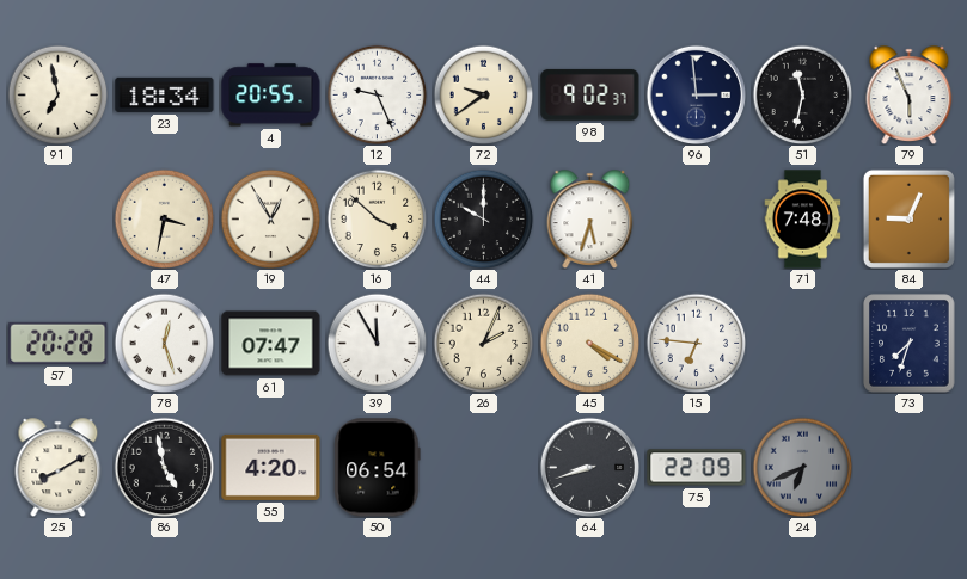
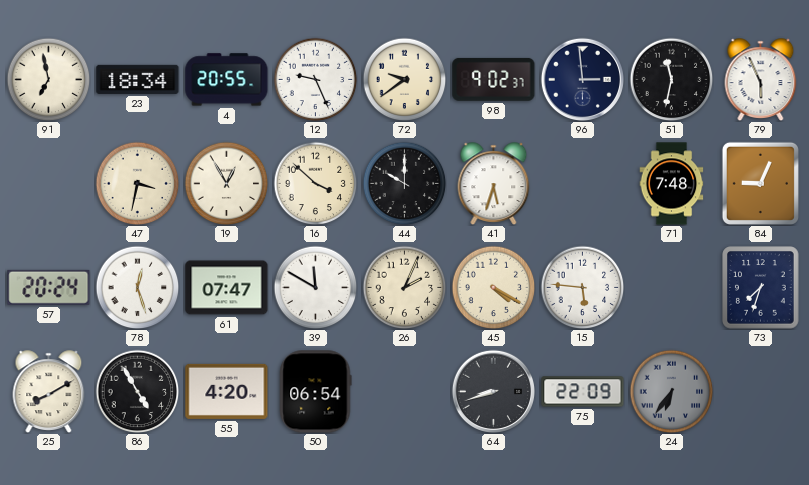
57: 20:28 -> 20:24
39: 11:55 -> 11:50
15: 6:46 -> 5:46
86: 4:58 -> 4:55
24: 6:41 -> 6:36
